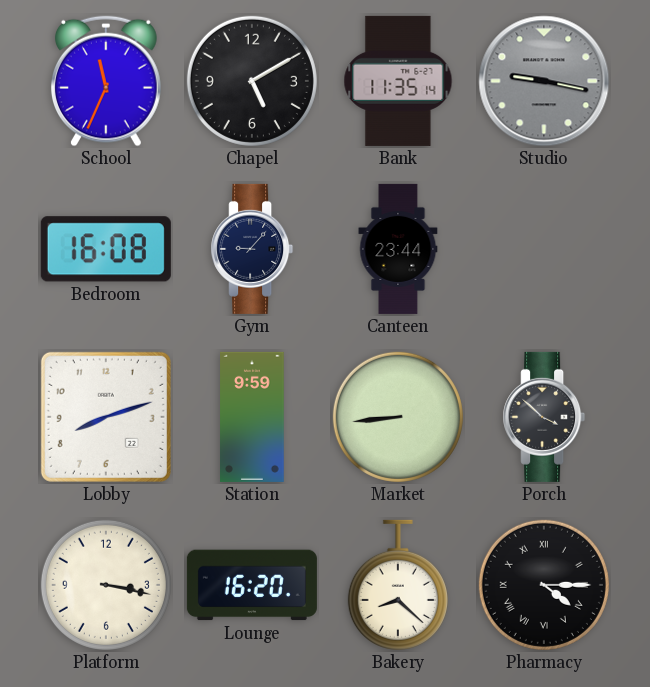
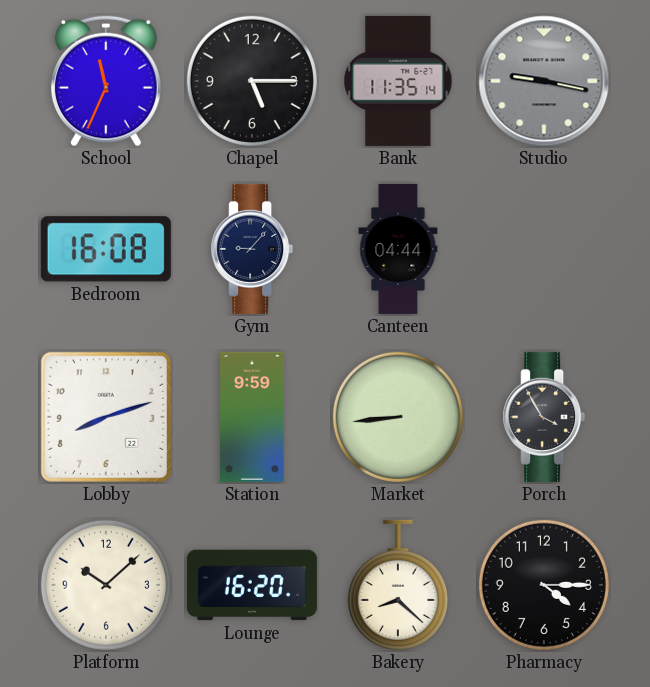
Chapel: 5:10 -> 5:15
Canteen: 23:44 -> 04:44
Porch: 3:52 -> 3:55
Platform: 3:17 -> 10:08
Pharmacy numerals: Roman -> Arabic
